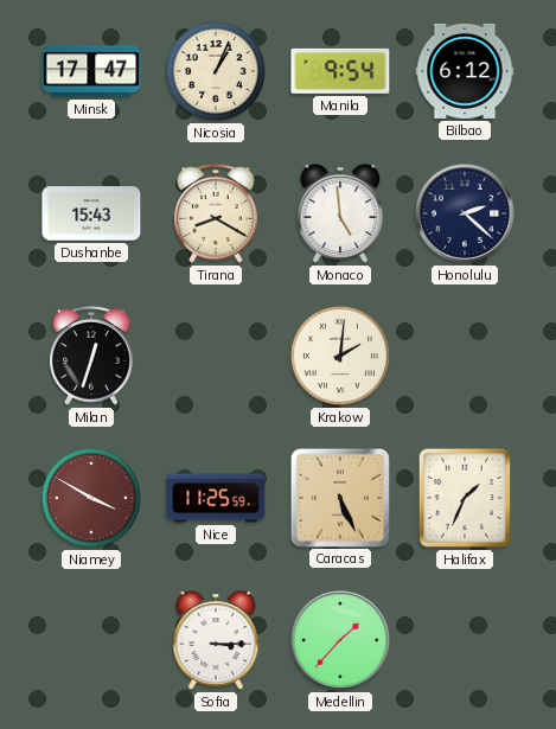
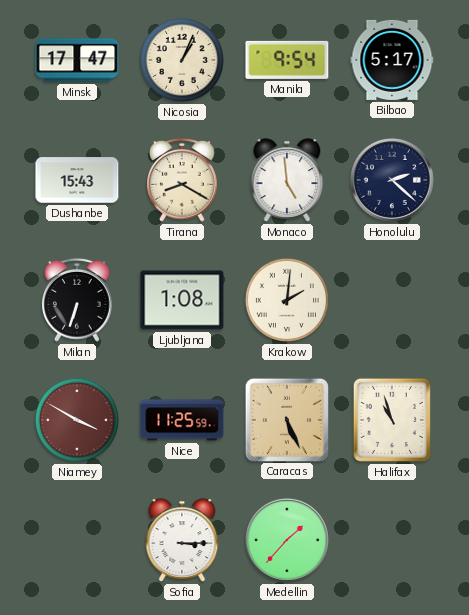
Bilbao: 6:12 -> 5:17
Milan: 12:33 -> 6:33
Ljubljana: none -> 1:08
Halifax: 1:34 -> 10:57
